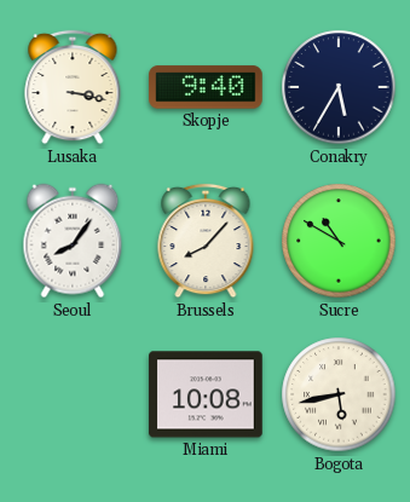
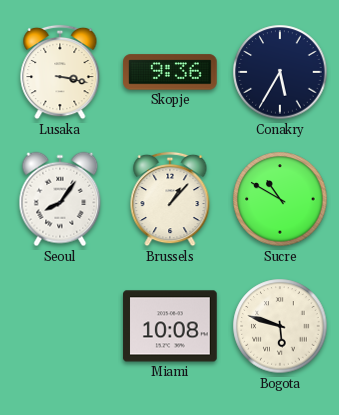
Skopje: 9:40 -> 9:36
Brussels: 8:07 -> 1:07
Bogota: 5:43 -> 5:48
